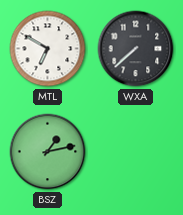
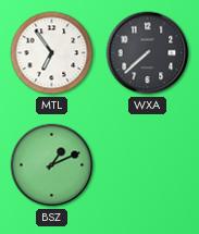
MTL: 6:50 -> 6:54
BSZ: 1:13 -> 1:11
